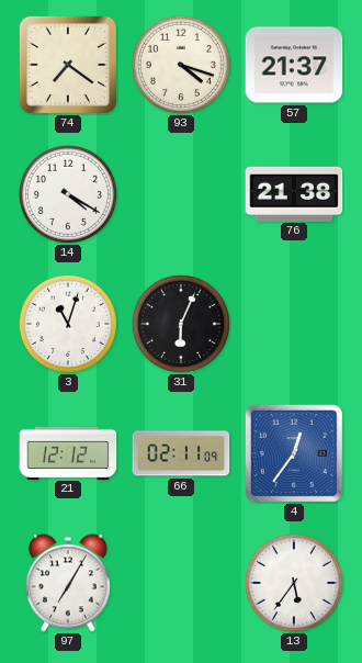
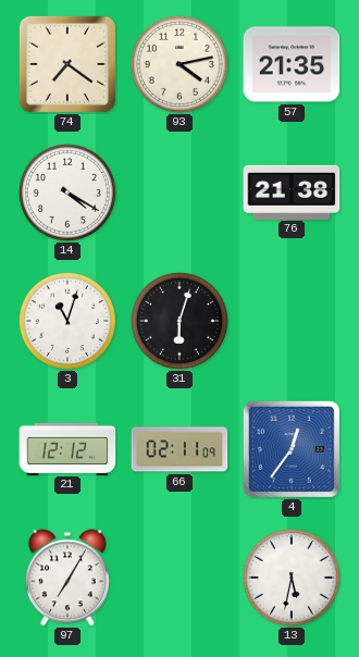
93: 4:18 -> 4:13
57: 21:37 -> 21:35
31: 6:04 -> 6:03
13: 5:36 -> 5:32
